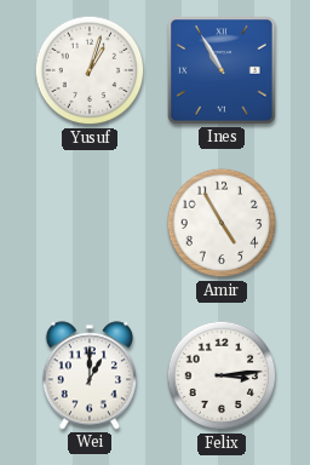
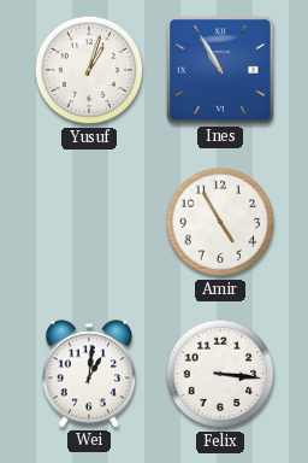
Wei: 1:00 -> 1:01
Felix: 3:14 -> 3:16
